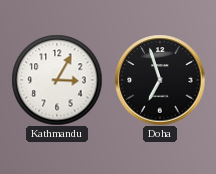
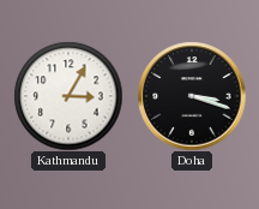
Doha: 6:57 -> 3:18
